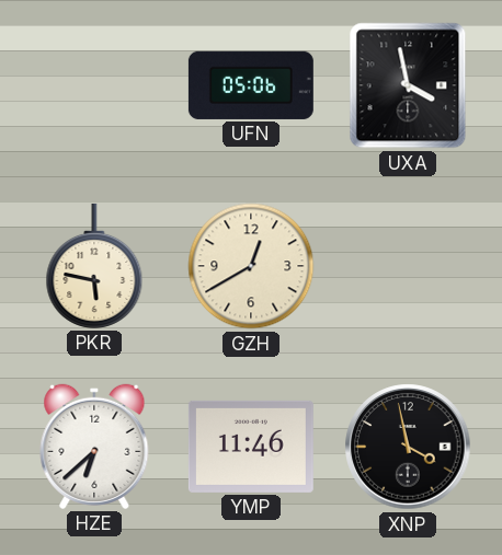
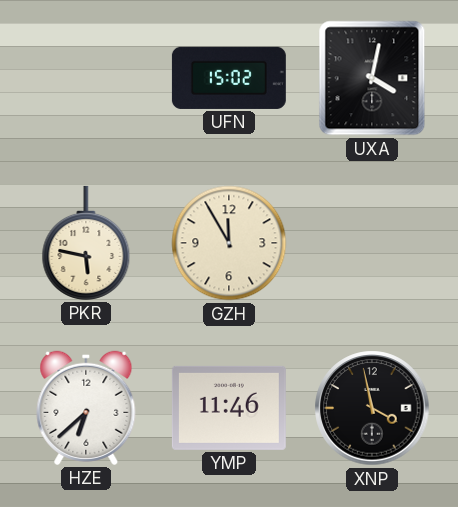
UFN: 05:06 -> 15:02
UXA: 3:58 -> 4:02
GZH: 12:40 -> 11:55
